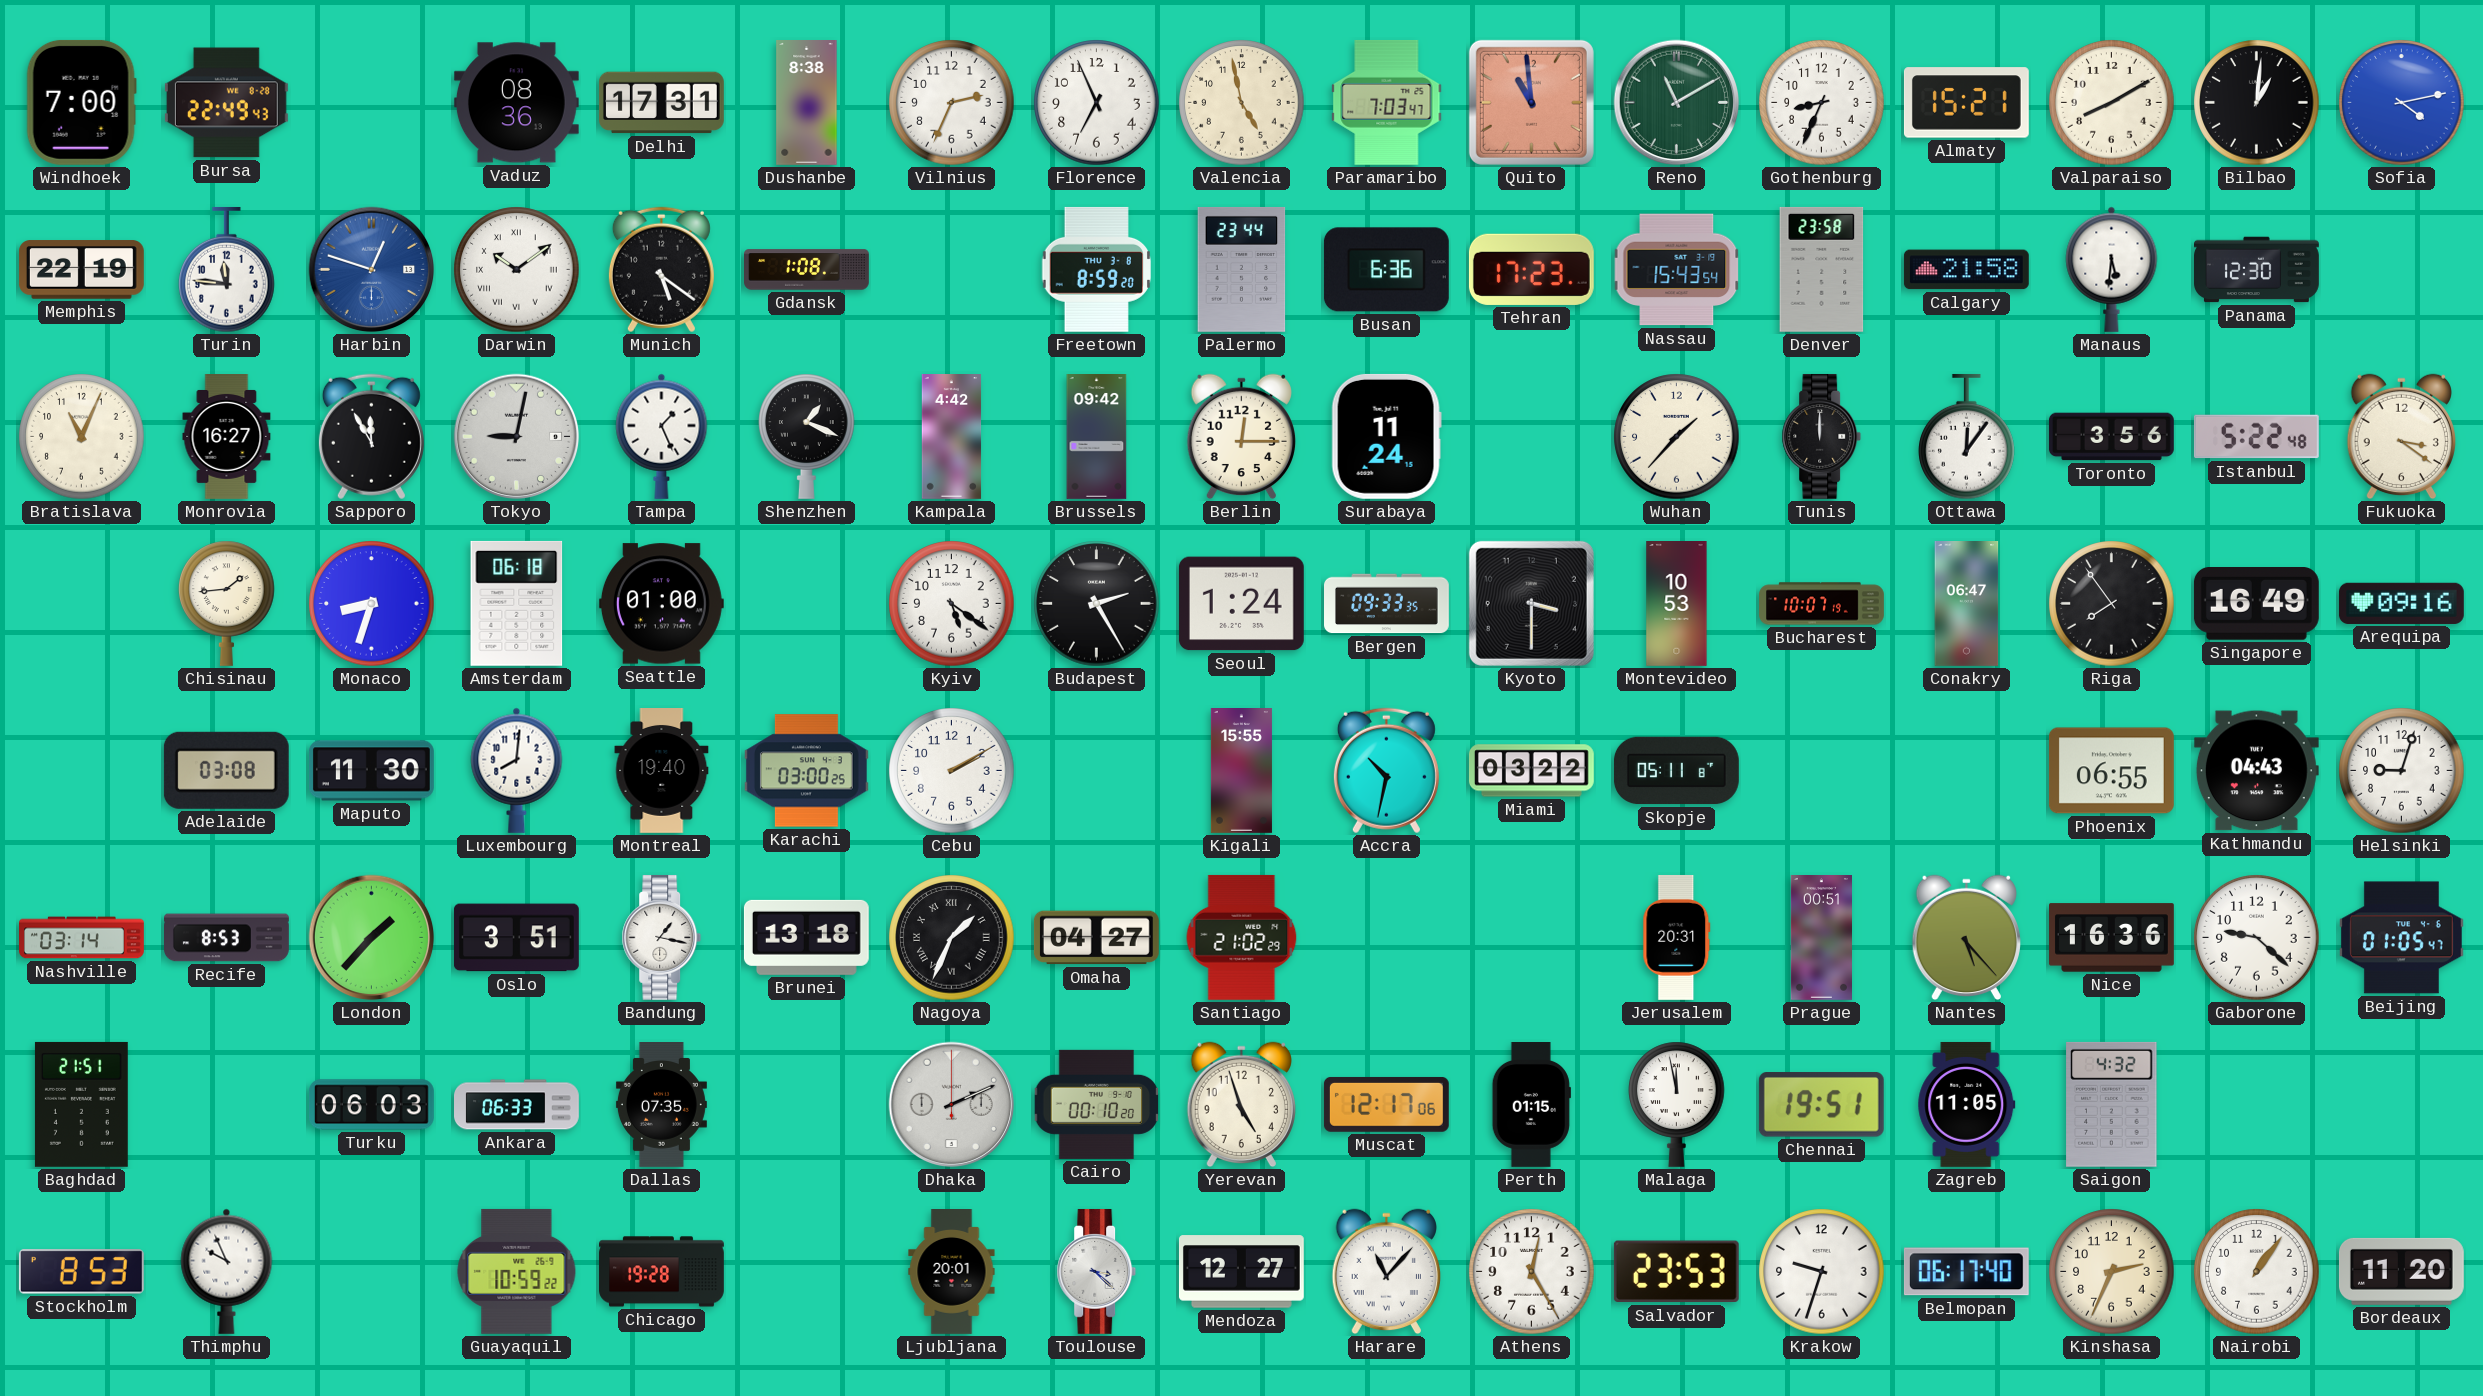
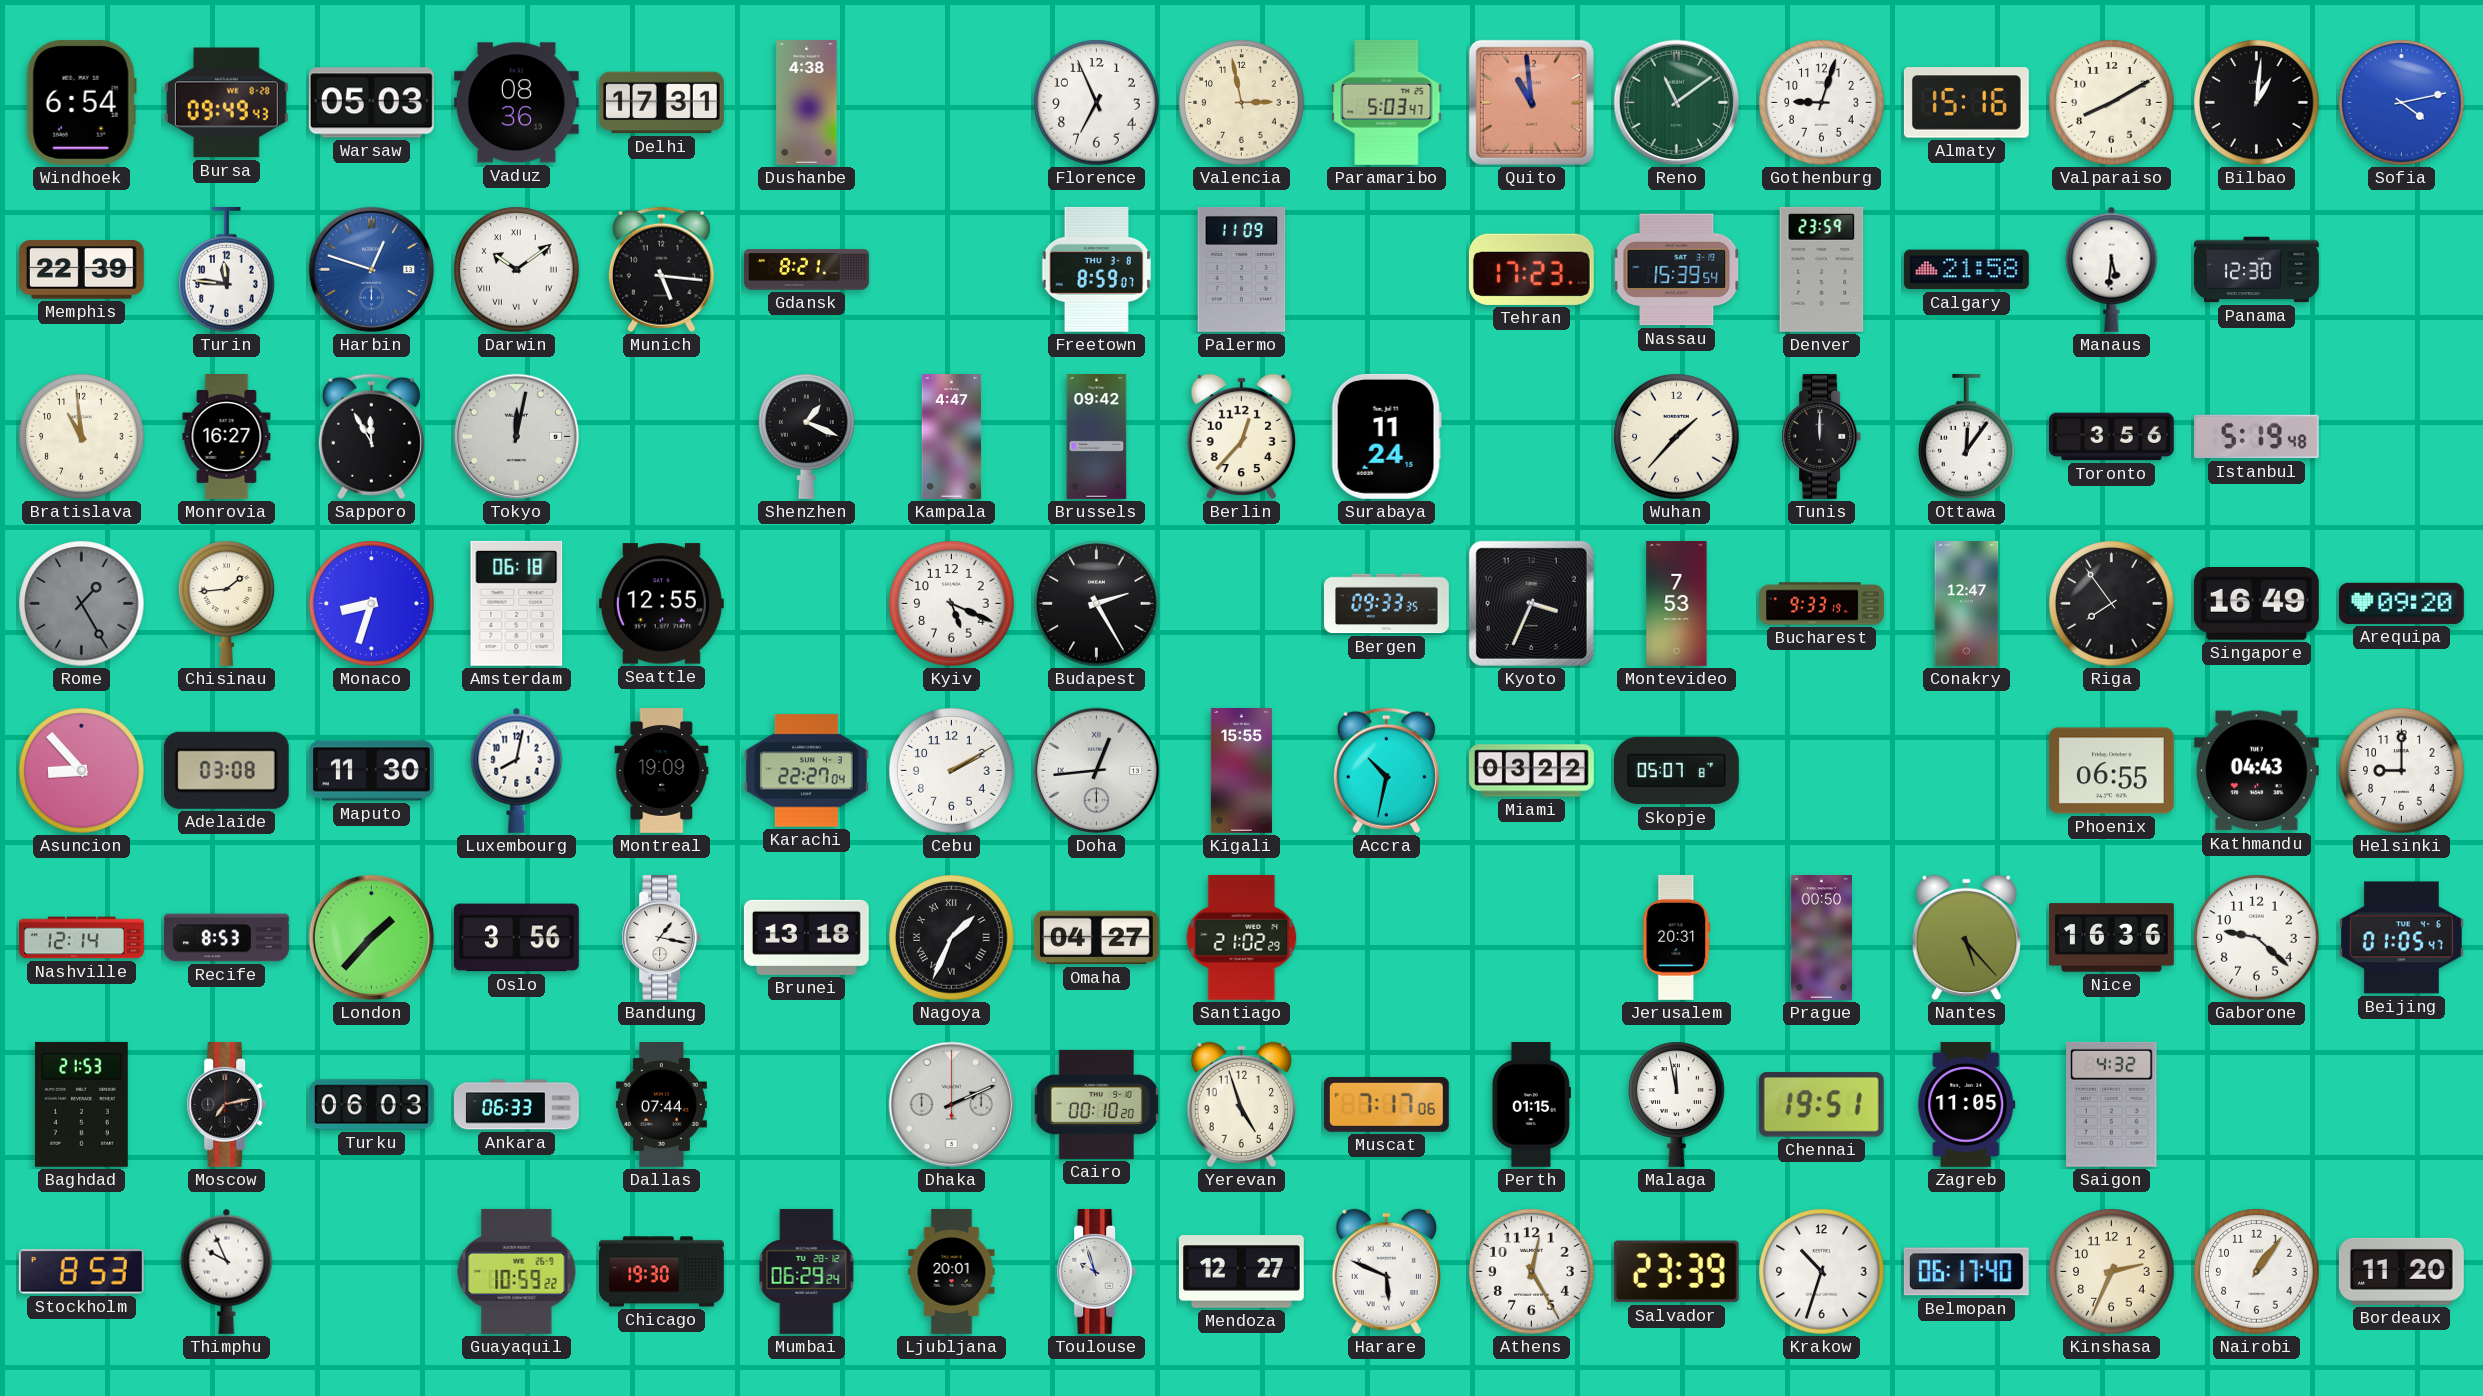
Windhoek: 7:00 -> 6:54
Bursa: 22:49 -> 09:49
Warsaw: none -> 05:03
Dushanbe: 8:38 -> 4:38
Vilnius: 2:34 -> none
Valencia: 4:58 -> 2:58
Paramaribo: 7:03 -> 5:03
Reno: 11:10 -> 11:09
Gothenburg: 8:34 -> 9:03
Almaty: 15:21 -> 15:16
Memphis: 22:19 -> 22:39
Munich: 5:21 -> 5:16
Gdansk: 1:08 -> 8:21
Freetown: 8:59:20 -> 8:59:07
Palermo: 23:44 -> 11:09
Busan: 6:36 -> none
Nassau: 15:43 -> 15:39
Denver: 23:58 -> 23:59
Bratislava: 11:04 -> 10:59
Tokyo: 9:02 -> 12:02
Tampa: 1:26 -> none
Kampala: 4:42 -> 4:47
Berlin: 12:15 -> 12:37
Istanbul: 5:22 -> 5:19
Fukuoka: 3:21 -> none
Rome: none -> 1:25
Seattle: 01:00 -> 12:55
Kyiv: 5:21 -> 5:19
Seoul: 1:24 -> none
Kyoto: 3:30 -> 3:34
Montevideo: 10:53 -> 7:53
Bucharest: 10:07 -> 9:33
Conakry: 06:47 -> 12:47
Arequipa: 09:16 -> 09:20
Asuncion: none -> 8:53
Luxembourg: 8:01 -> 8:02
Montreal: 19:40 -> 19:09
Karachi: 03:00 -> 22:27
Doha: none -> 12:44
Skopje: 05:11 -> 05:07
Helsinki: 9:03 -> 9:00
Nashville: 03:14 -> 12:14
Oslo: 3:51 -> 3:56
Prague: 00:51 -> 00:50
Baghdad: 21:51 -> 21:53
Moscow: none -> 7:13
Dallas: 07:35 -> 07:44
Muscat: 12:17 -> 7:17
Chicago: 19:28 -> 19:30
Mumbai: none -> 06:29
Toulouse: 3:22 -> 9:57
Harare: 11:07 -> 5:49
Salvador: 23:53 -> 23:39
Krakow: 9:33 -> 10:33
